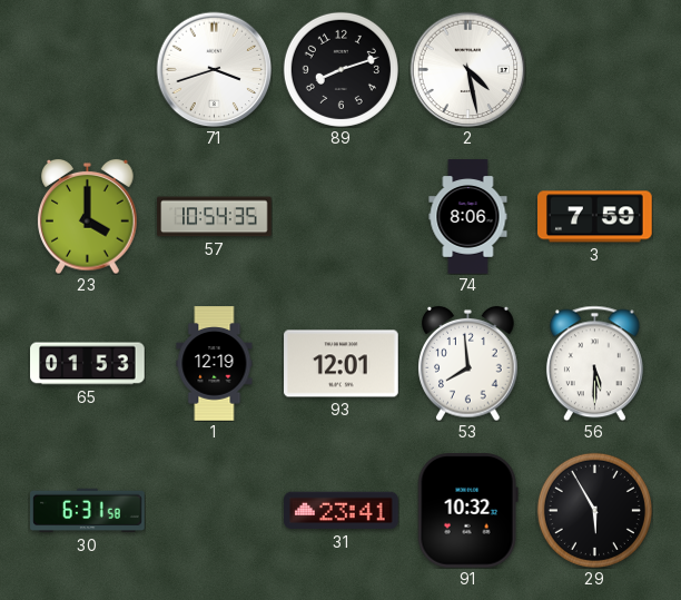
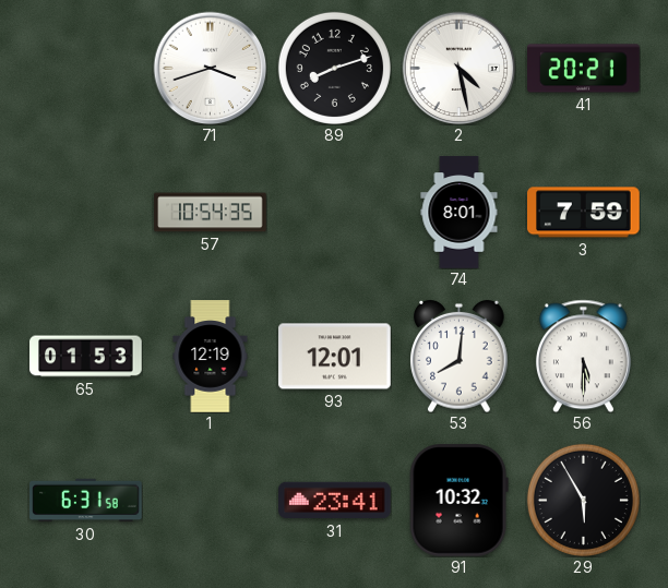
41: none -> 20:21
23: 4:00 -> none
74: 8:06 -> 8:01
53: 7:59 -> 8:01
